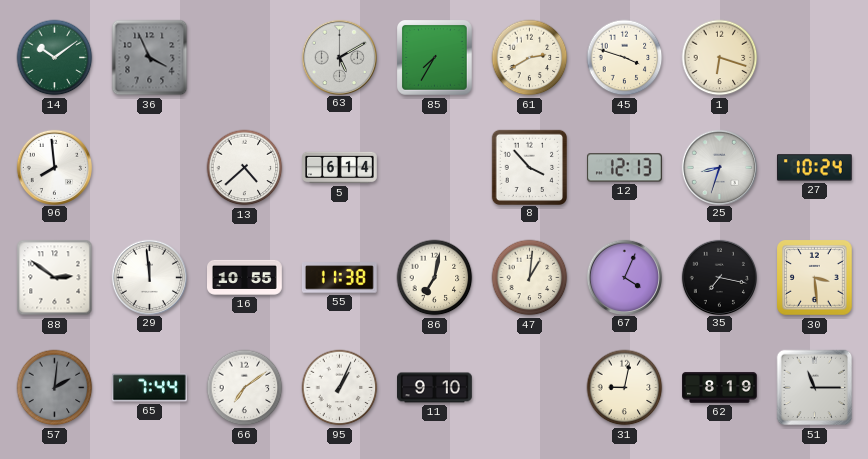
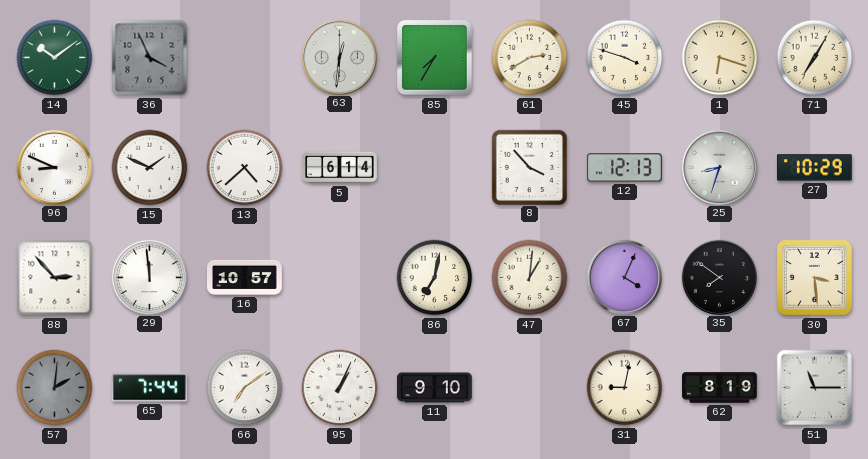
63: 5:10 -> 12:31
71: none -> 7:05
96: 7:59 -> 8:49
15: none -> 1:49
27: 10:24 -> 10:29
88: 2:51 -> 2:53
16: 10:55 -> 10:57
55: 11:38 -> none
35: 7:17 -> 7:51
